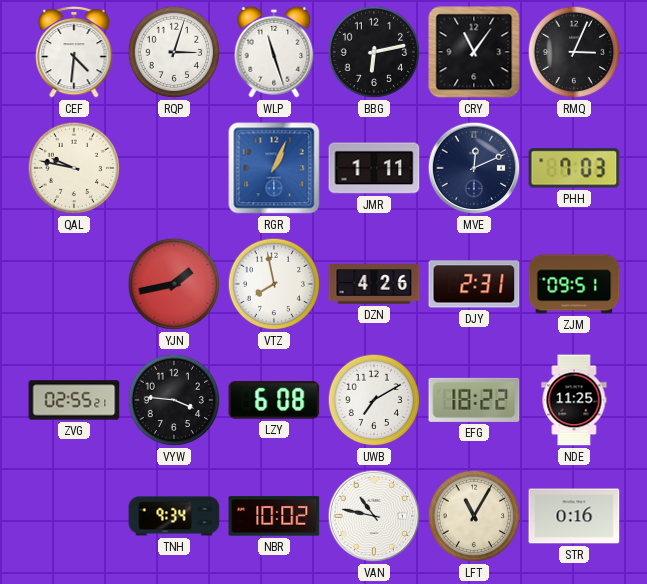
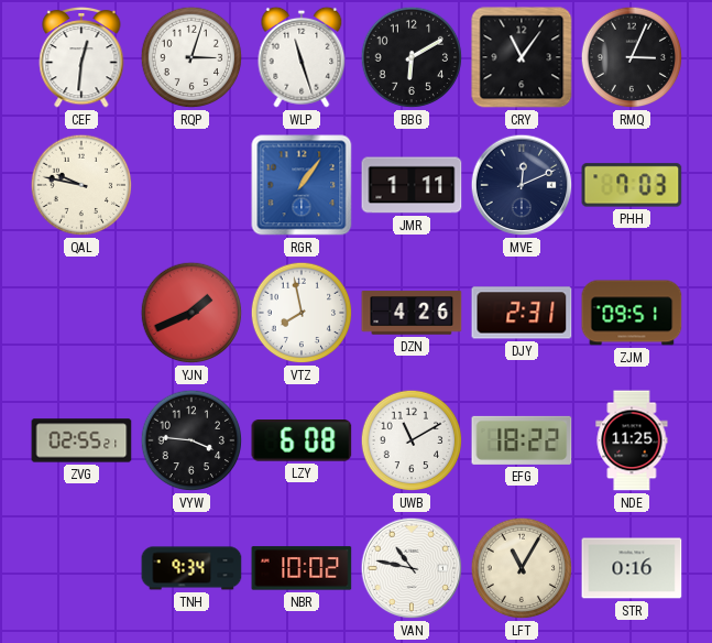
CEF: 4:31 -> 12:31
BBG: 6:13 -> 6:10
RGR: 1:04 -> 1:06
YJN: 1:43 -> 1:41
UWB: 7:10 -> 11:10
